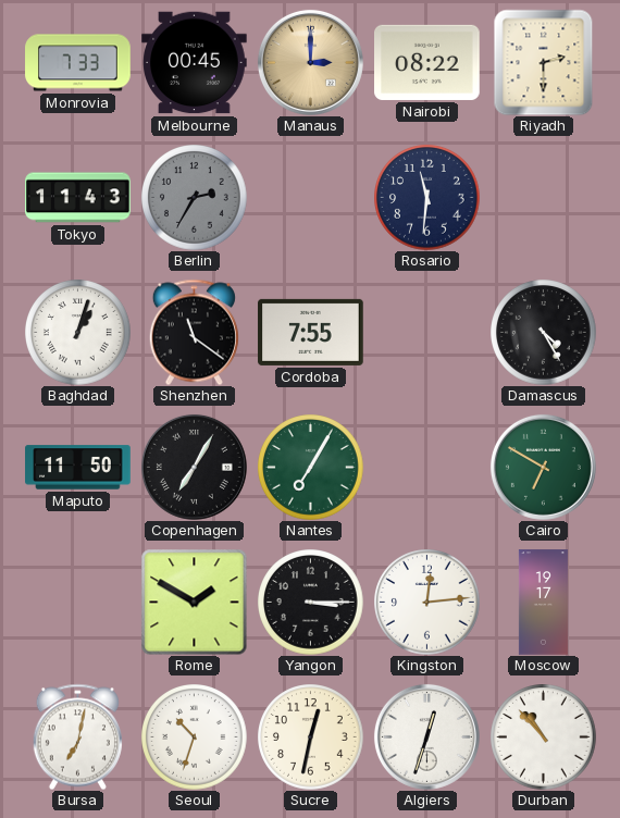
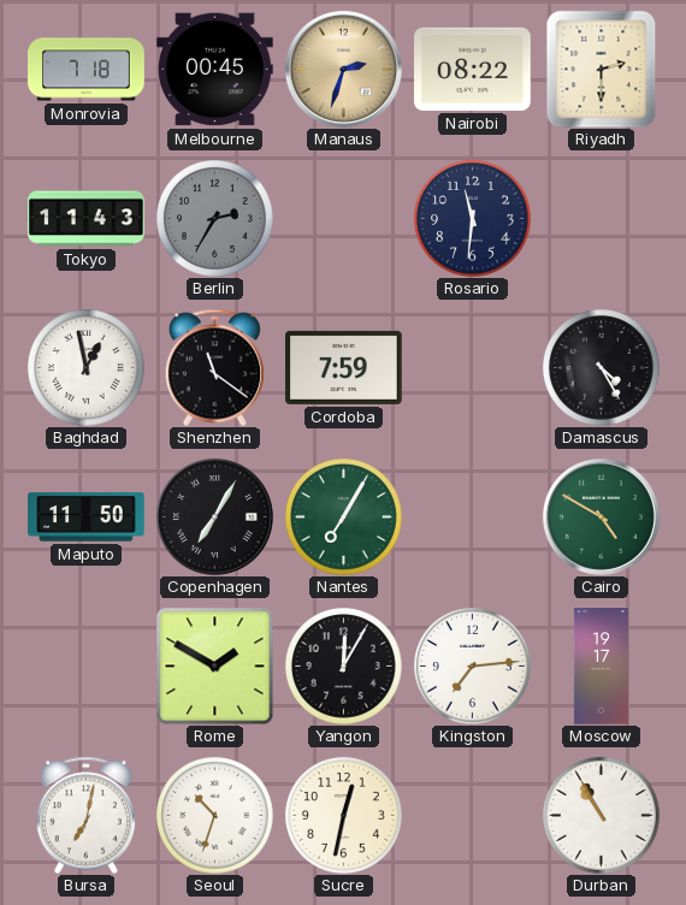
Monrovia: 7:33 -> 7:18
Manaus: 3:00 -> 2:33
Baghdad: 1:03 -> 12:58
Cordoba: 7:55 -> 7:59
Cairo: 6:50 -> 4:50
Yangon: 3:15 -> 12:05
Kingston: 12:14 -> 7:14
Algiers: 12:33 -> none
Durban: 10:53 -> 10:55
